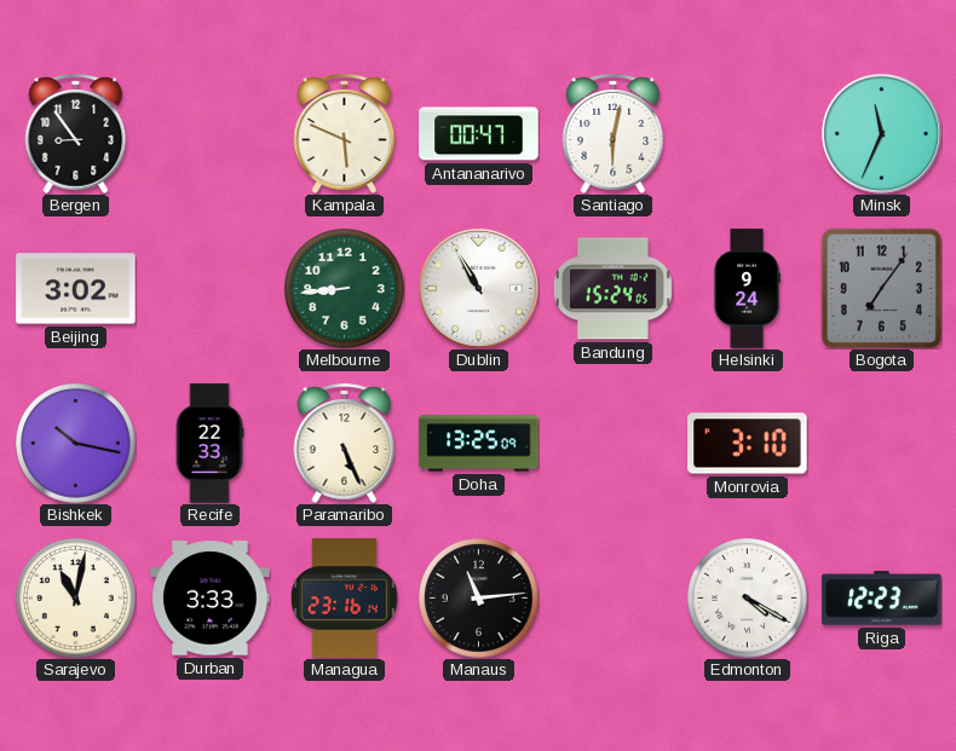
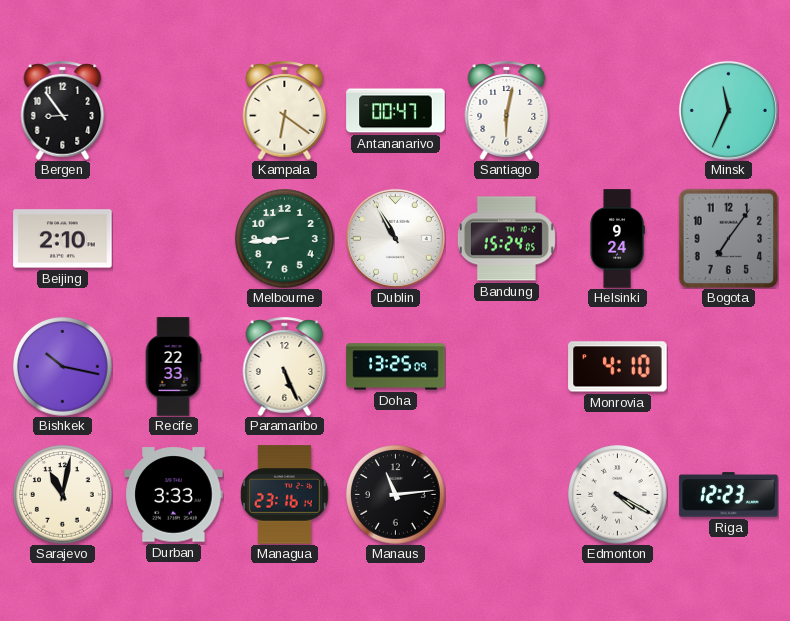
Kampala: 5:49 -> 6:21
Beijing: 3:02 -> 2:10
Monrovia: 3:10 -> 4:10
